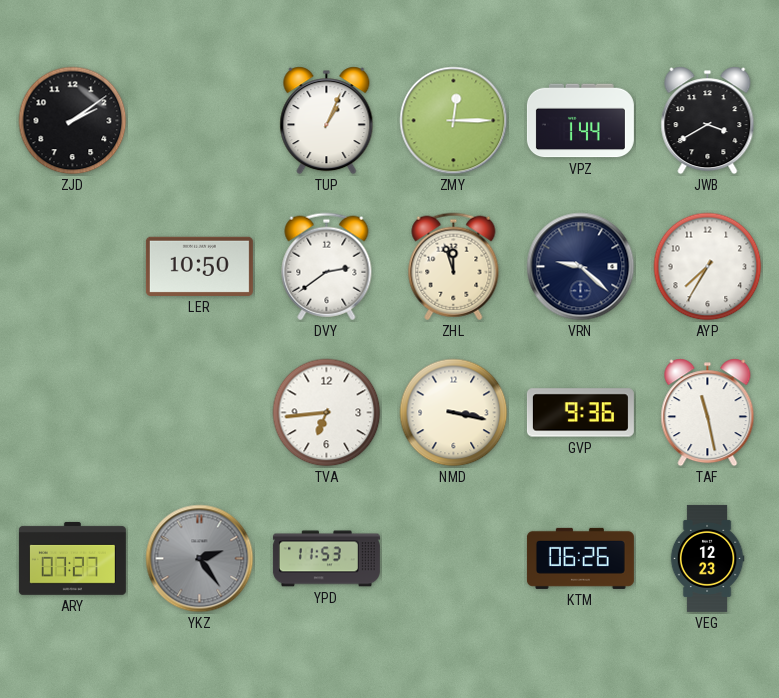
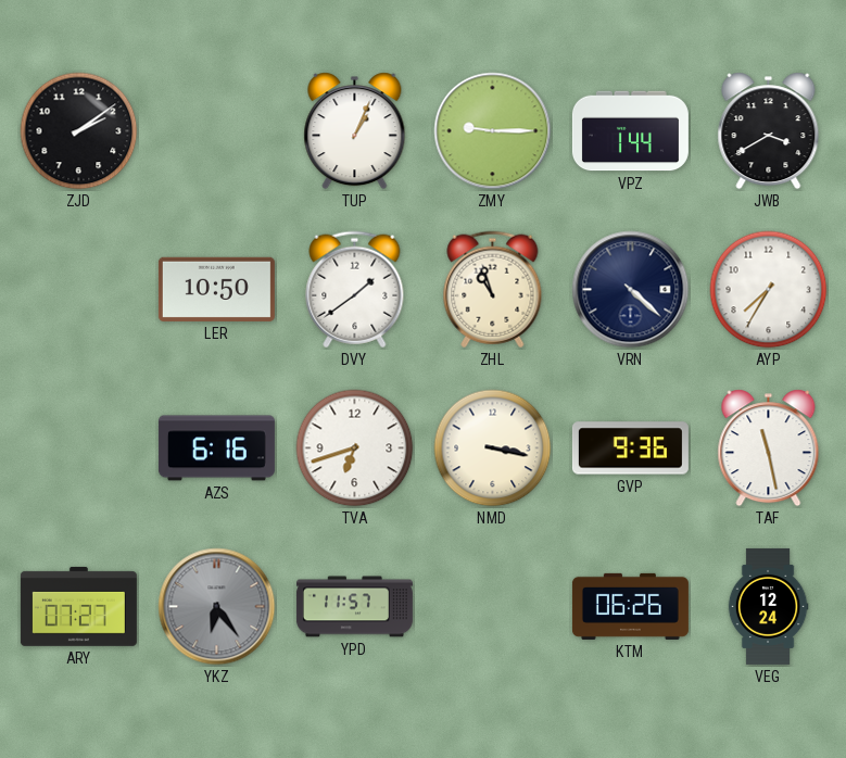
ZMY: 12:15 -> 9:15
DVY: 2:39 -> 1:39
ZHL: 11:57 -> 10:57
VRN: 9:22 -> 4:22
AZS: none -> 6:16
TVA: 6:44 -> 6:42
YKZ: 2:24 -> 6:24
YPD: 11:53 -> 11:57
VEG: 12:23 -> 12:24
